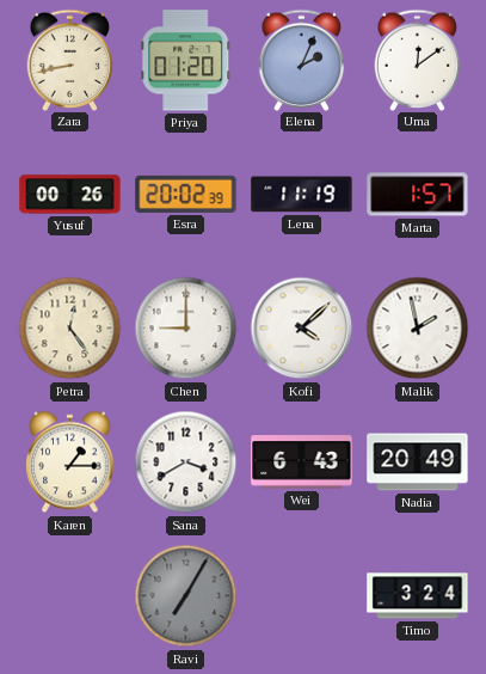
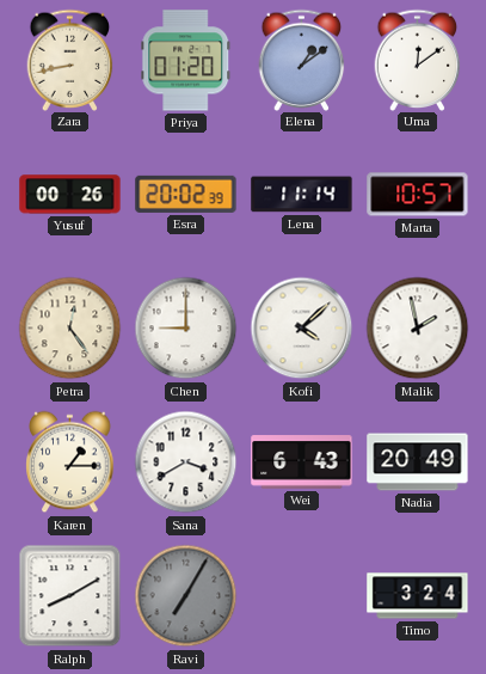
Elena: 2:04 -> 1:09
Lena: 11:19 -> 11:14
Marta: 1:57 -> 10:57
Ralph: none -> 8:10
